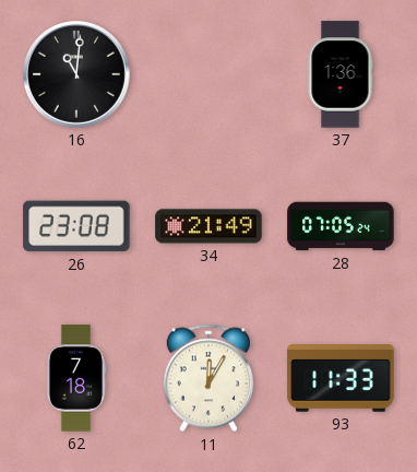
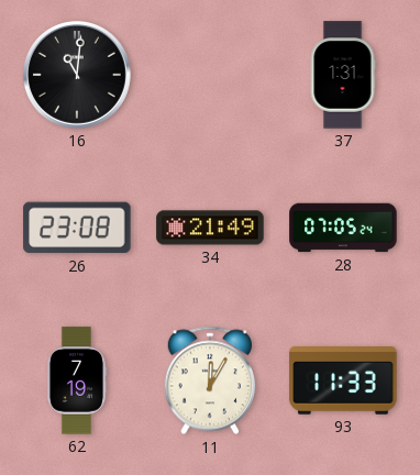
37: 1:36 -> 1:31
62: 7:18 -> 7:19
